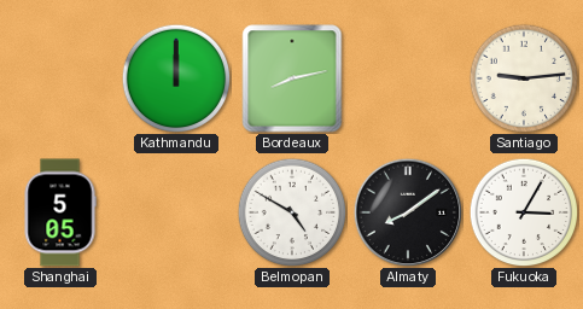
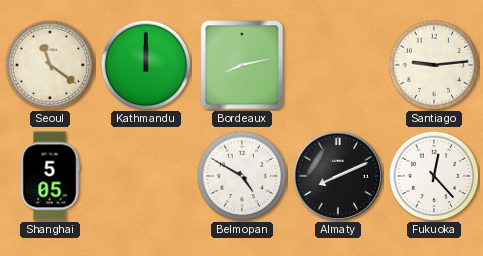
Seoul: none -> 11:21
Almaty: 8:09 -> 8:11
Fukuoka: 3:05 -> 12:23
